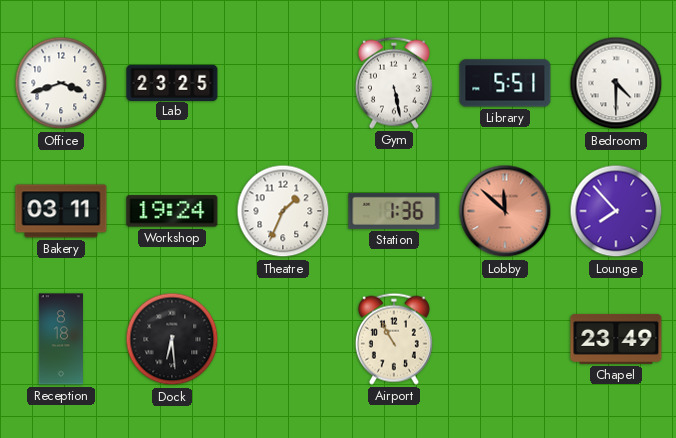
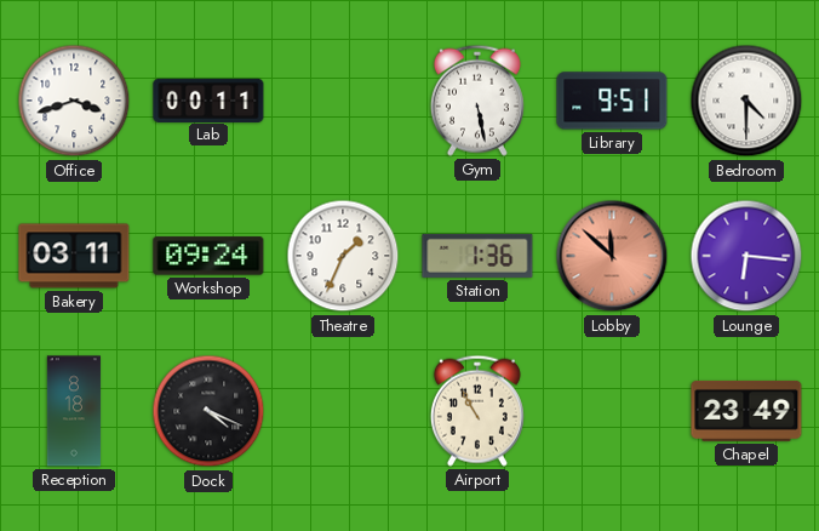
Lab: 23:25 -> 00:11
Library: 5:51 -> 9:51
Workshop: 19:24 -> 09:24
Lounge: 7:53 -> 6:16
Dock: 6:29 -> 4:19
